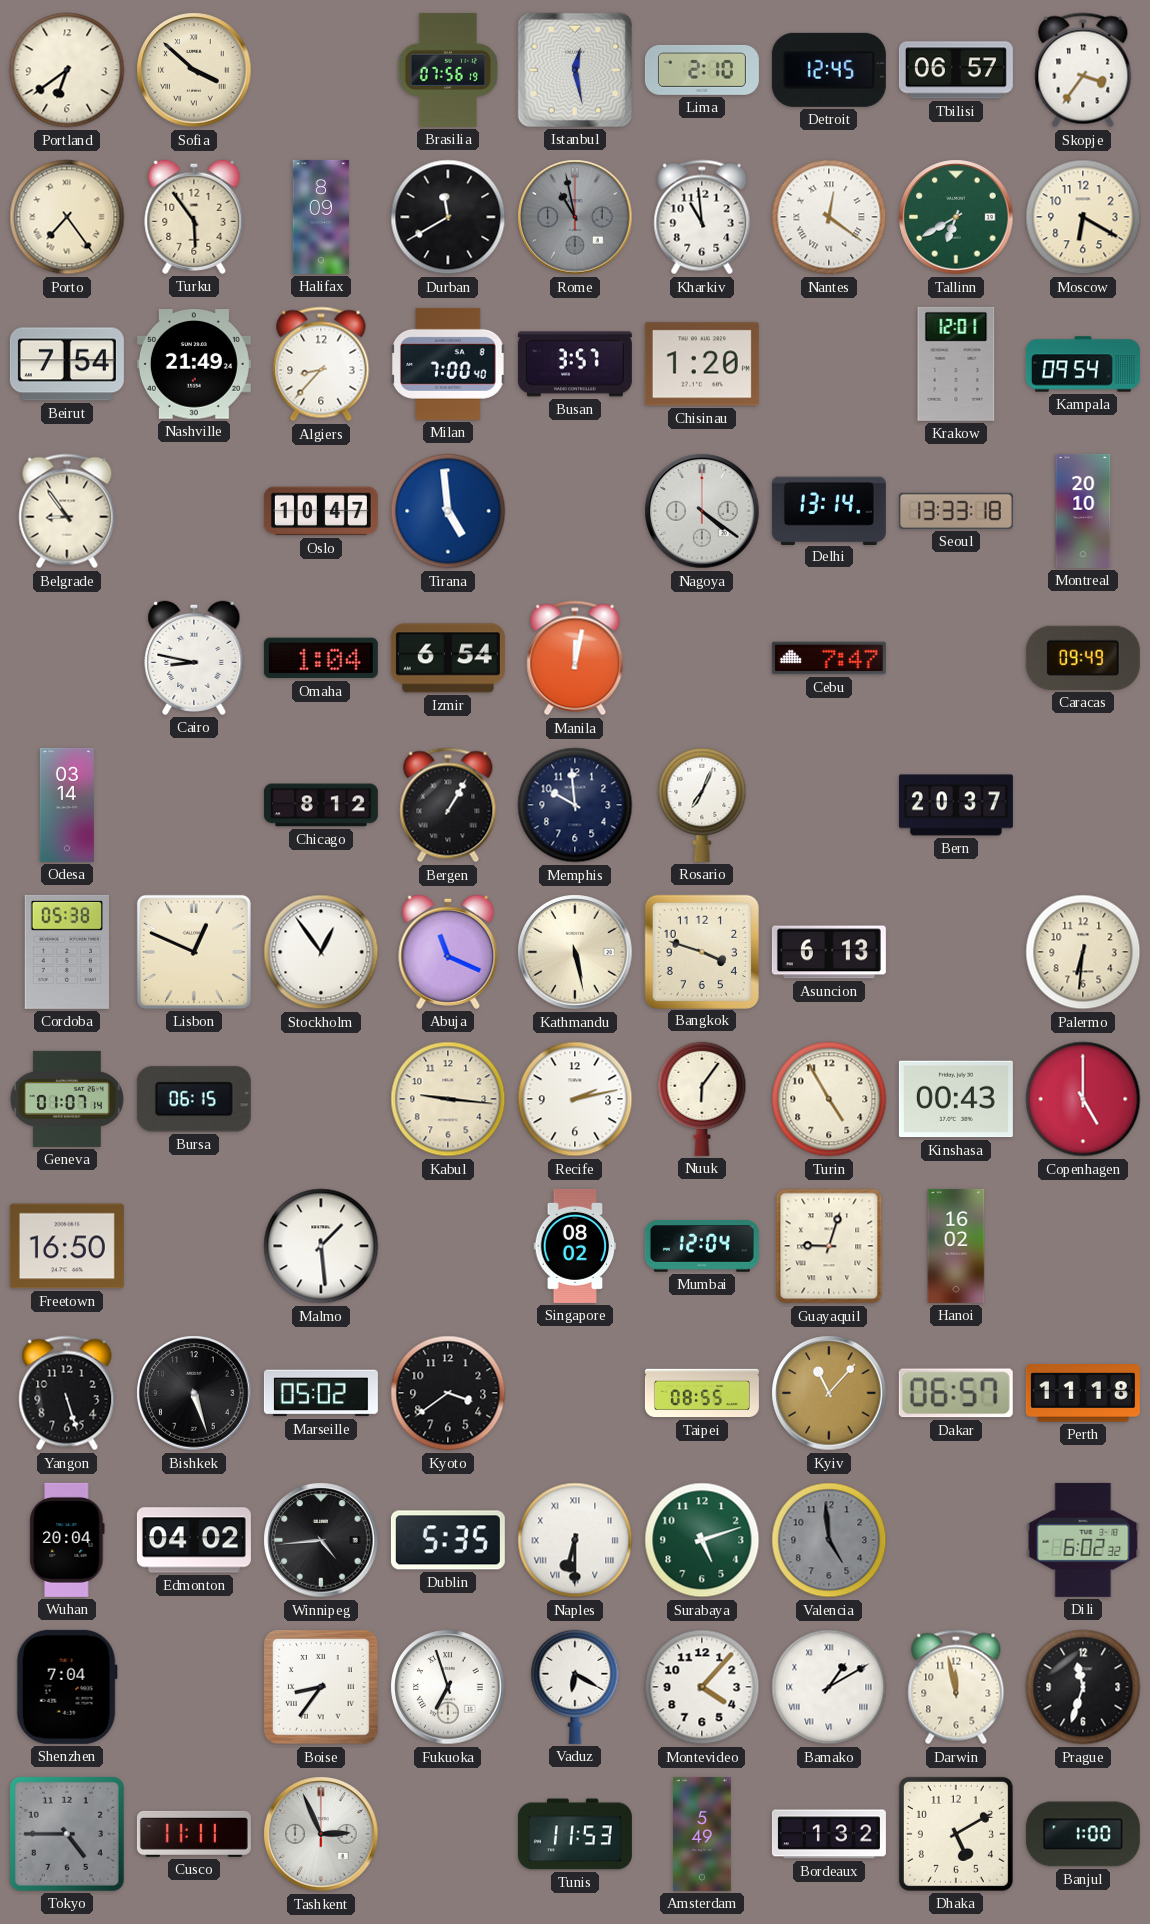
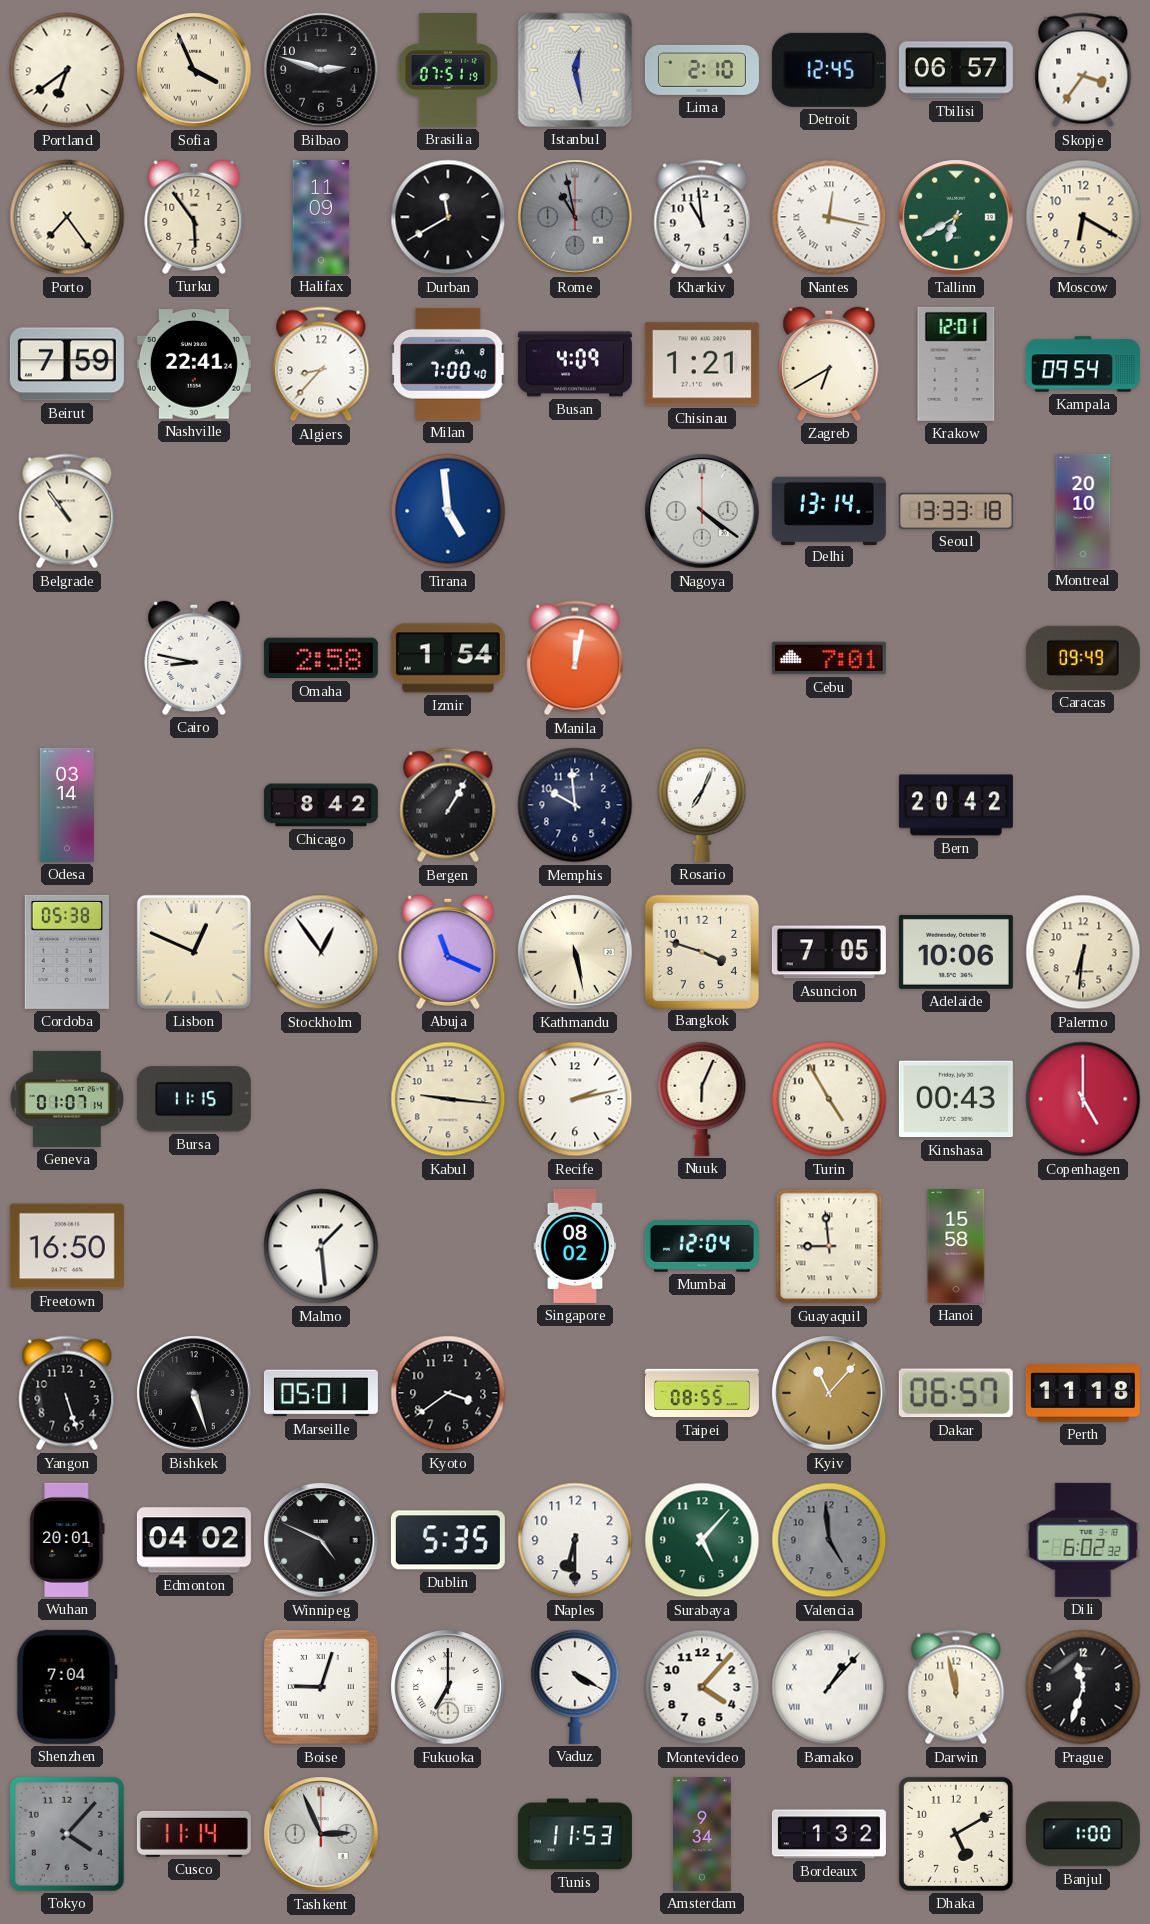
Sofia: 3:52 -> 3:56
Bilbao: none -> 2:48
Brasilia: 07:56 -> 07:51
Halifax: 8:09 -> 11:09
Nantes: 12:21 -> 12:17
Beirut: 7:54 -> 7:59
Nashville: 21:49 -> 22:41
Busan: 3:57 -> 4:09
Chisinau: 1:20 -> 1:21
Zagreb: none -> 6:40
Belgrade: 8:54 -> 10:54
Oslo: 10:47 -> none
Omaha: 1:04 -> 2:58
Izmir: 6:54 -> 1:54
Cebu: 7:47 -> 7:01
Chicago: 8:12 -> 8:42
Bern: 20:37 -> 20:42
Asuncion: 6:13 -> 7:05
Adelaide: none -> 10:06
Bursa: 06:15 -> 11:15
Nuuk: 6:06 -> 6:04
Guayaquil: 9:03 -> 8:59
Hanoi: 16:02 -> 15:58
Marseille: 05:02 -> 05:01
Wuhan: 20:04 -> 20:01
Winnipeg: 4:44 -> 4:49
Naples numerals: Roman -> Arabic
Surabaya: 5:12 -> 5:07
Boise: 8:36 -> 9:03
Fukuoka: 6:57 -> 7:00
Vaduz: 6:20 -> 4:20
Bamako: 1:10 -> 1:07
Tokyo: 4:45 -> 4:07
Cusco: 11:11 -> 11:14
Amsterdam: 5:49 -> 9:34
